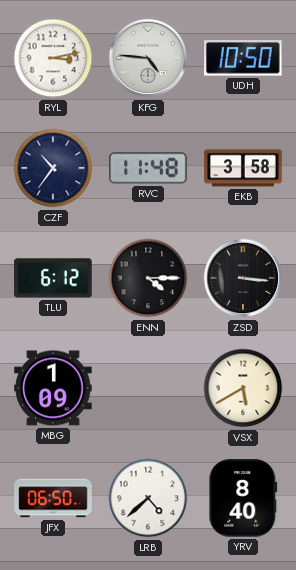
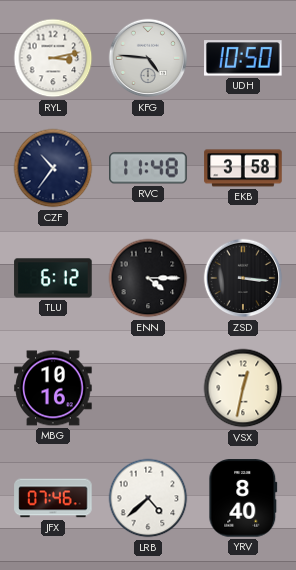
MBG: 1:09 -> 10:16
VSX: 5:40 -> 12:32
JFX: 06:50 -> 07:46
